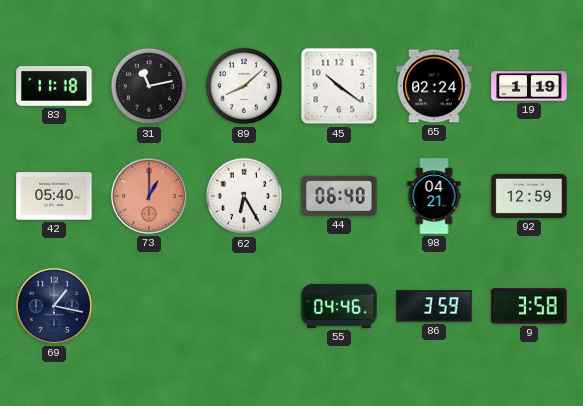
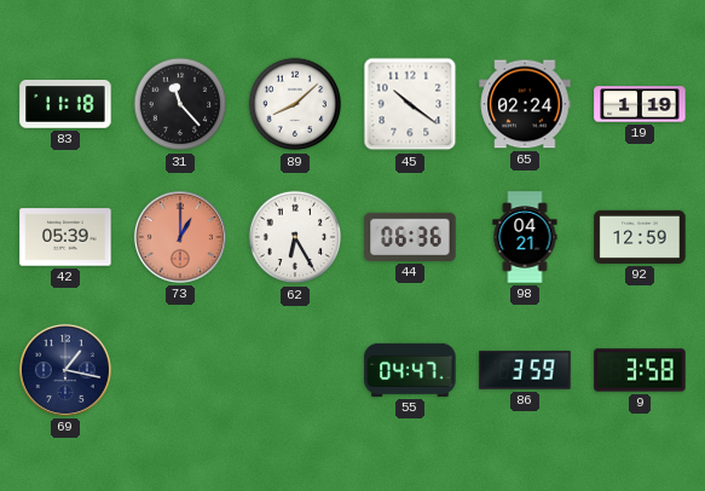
31: 11:13 -> 11:23
42: 05:40 -> 05:39
44: 06:40 -> 06:36
55: 04:46 -> 04:47
